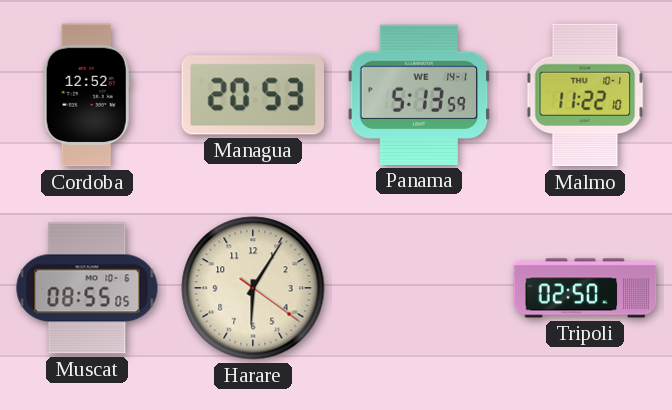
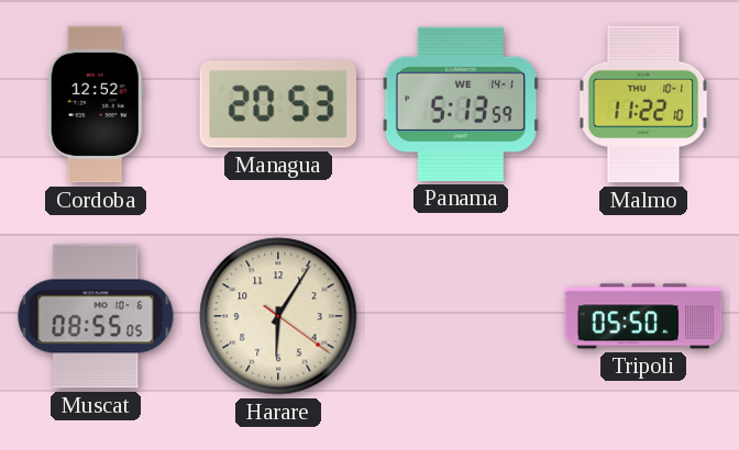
Tripoli: 02:50 -> 05:50
